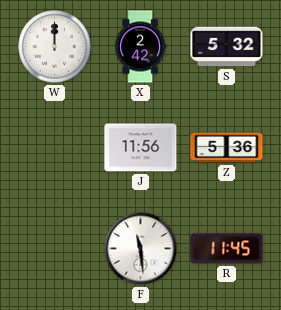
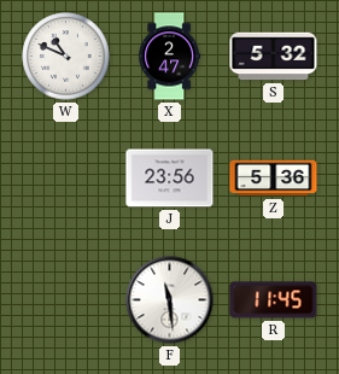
W: 12:00 -> 10:49
X: 2:42 -> 2:47
J: 11:56 -> 23:56
